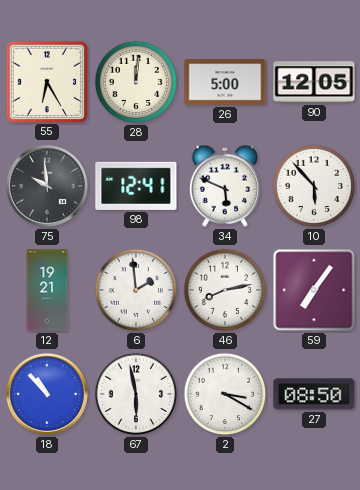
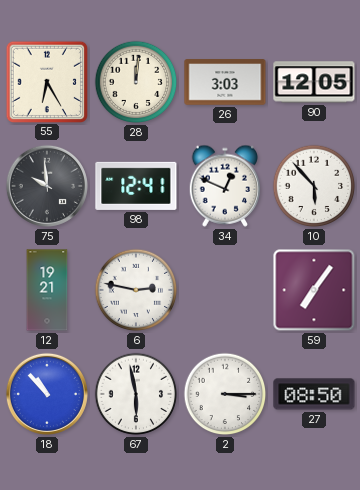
26: 5:00 -> 3:03
34: 5:49 -> 12:49
6: 1:59 -> 2:47
46: 8:13 -> none
2: 3:20 -> 3:15
